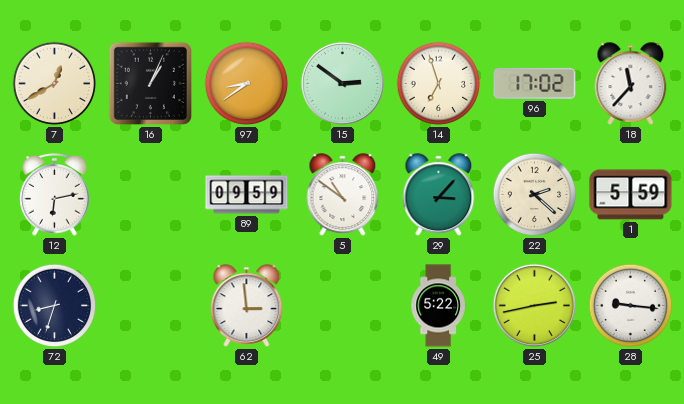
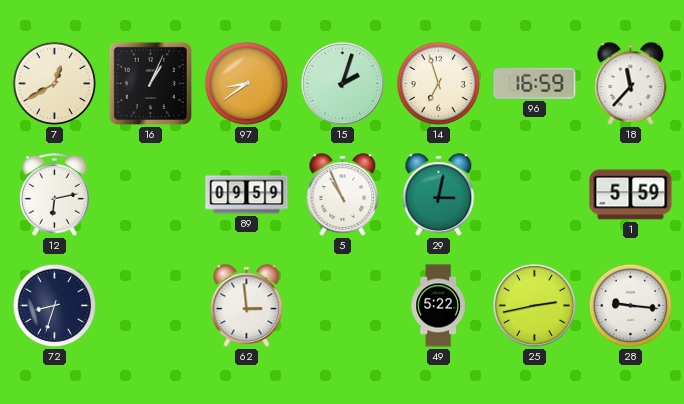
15: 2:51 -> 2:03
96: 17:02 -> 16:59
5: 10:51 -> 10:56
29: 3:07 -> 3:02
22: 2:22 -> none
